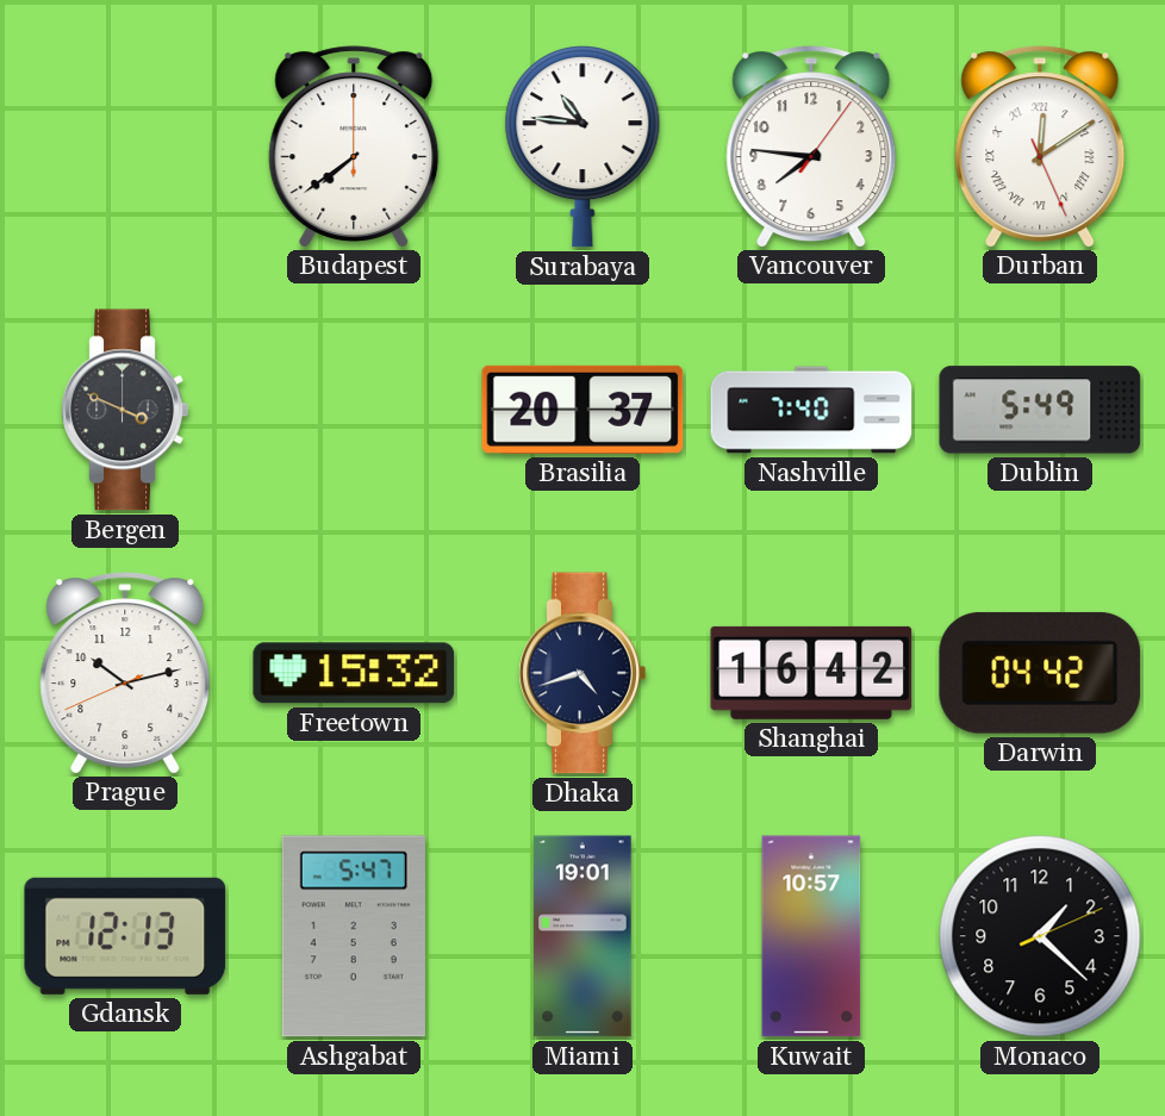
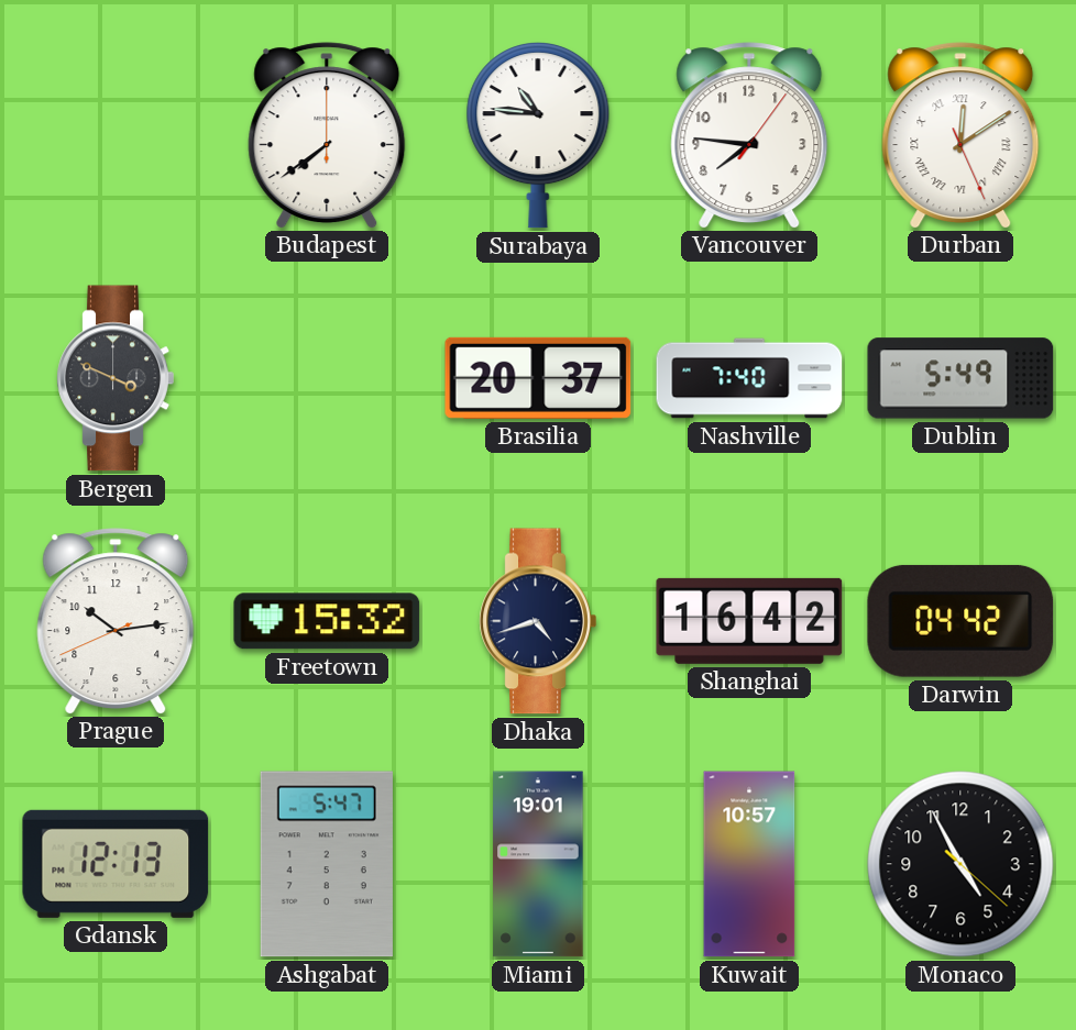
Prague: 10:12 -> 10:13
Monaco: 1:22 -> 4:55
